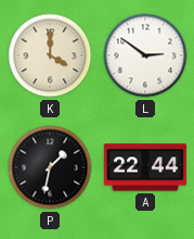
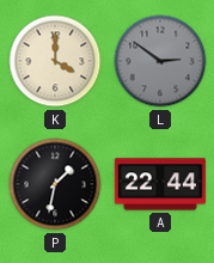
L dial: white -> grey
